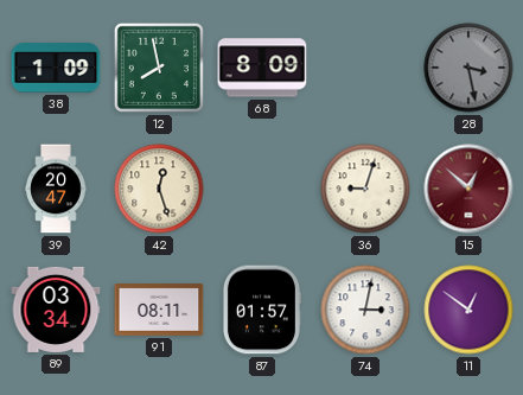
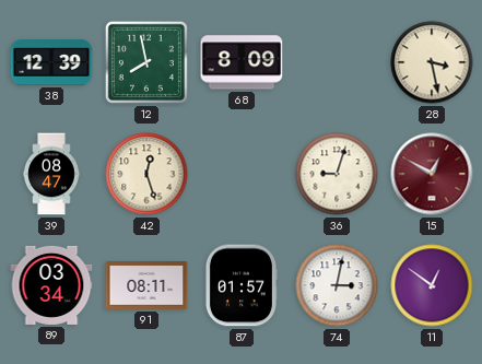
38: 1:09 -> 12:39
28 dial: grey -> cream
39: 20:47 -> 08:47
15: 12:52 -> 12:50
